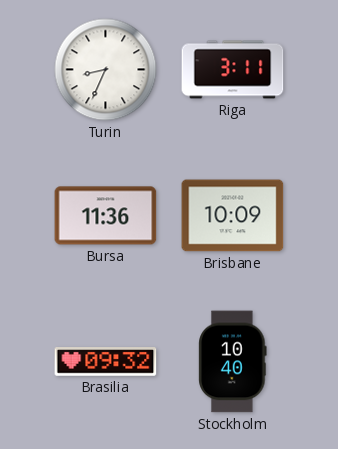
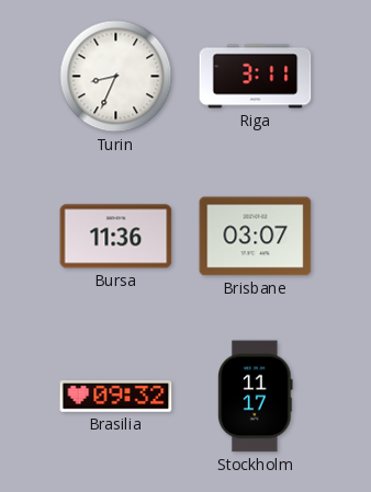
Brisbane: 10:09 -> 03:07
Stockholm: 10:40 -> 11:17
